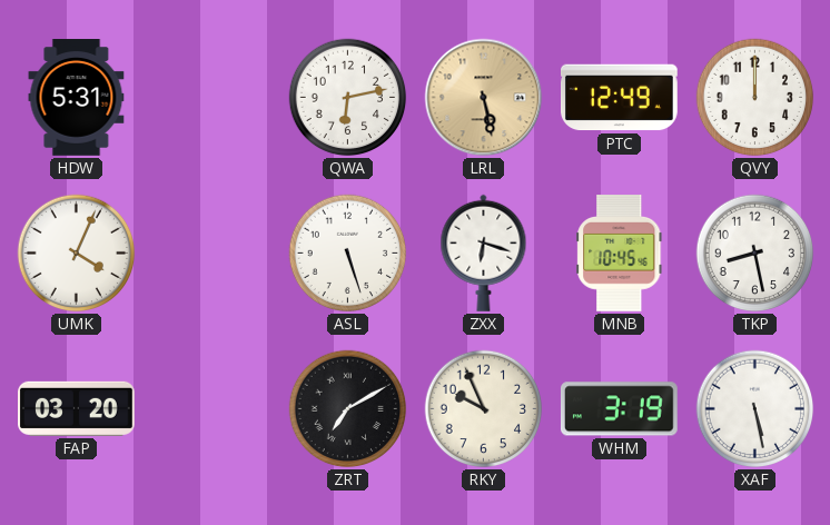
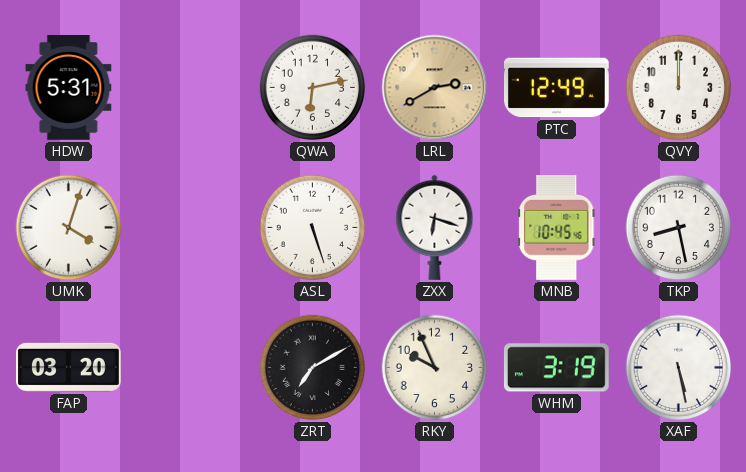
LRL: 5:28 -> 2:40
UMK: 4:04 -> 4:03
